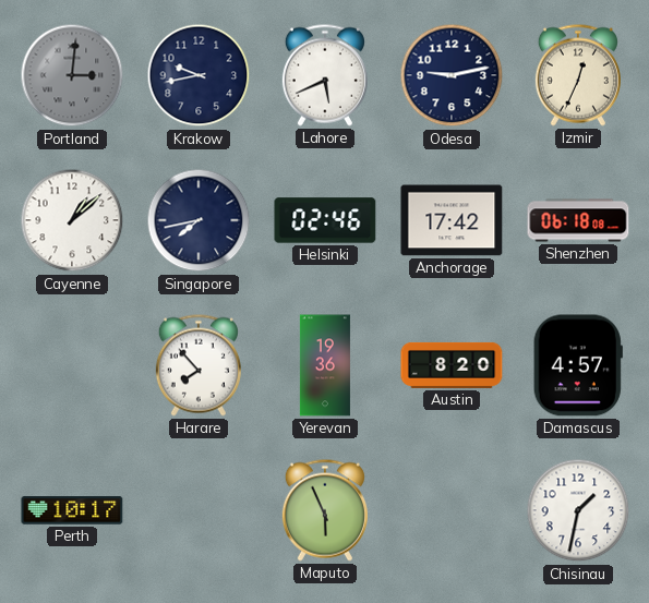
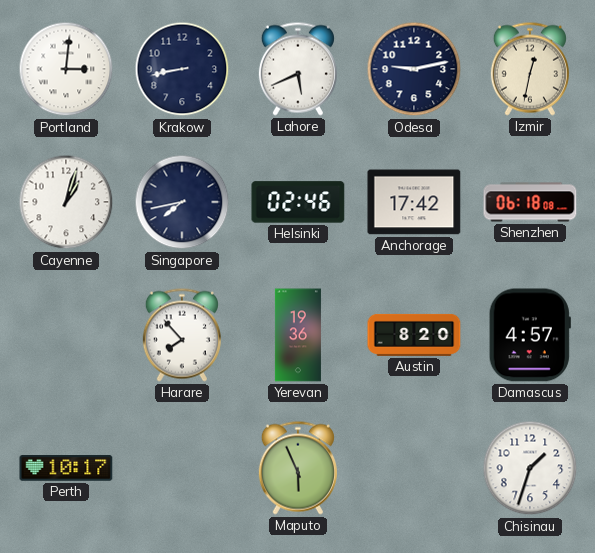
Portland dial: grey -> white
Krakow: 9:43 -> 8:43
Izmir: 12:34 -> 12:32
Cayenne: 1:08 -> 1:03
Chisinau: 1:32 -> 1:33
